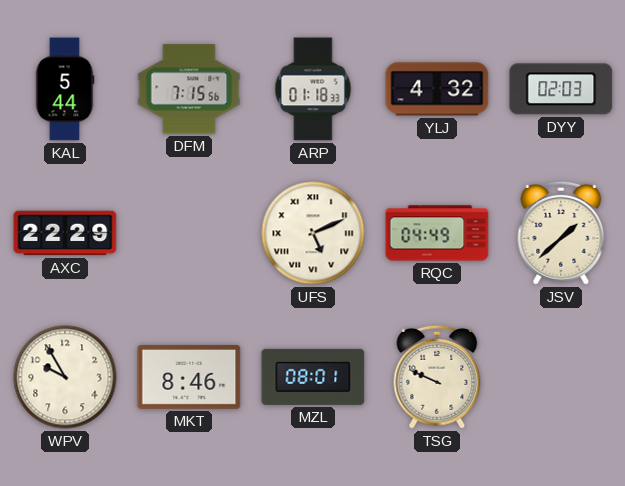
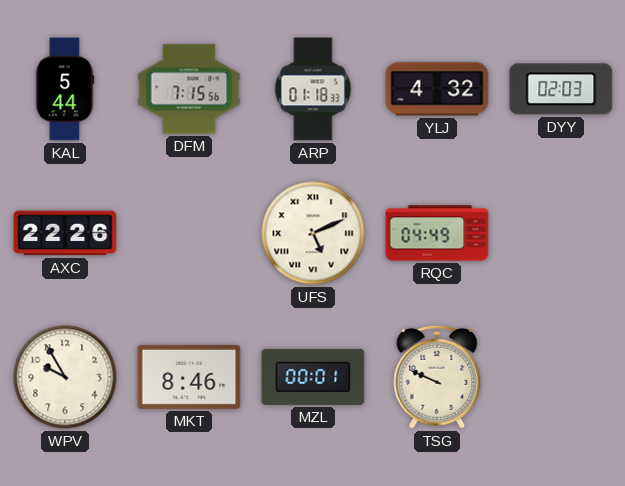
AXC: 22:29 -> 22:26
JSV: 1:38 -> none
MZL: 08:01 -> 00:01
